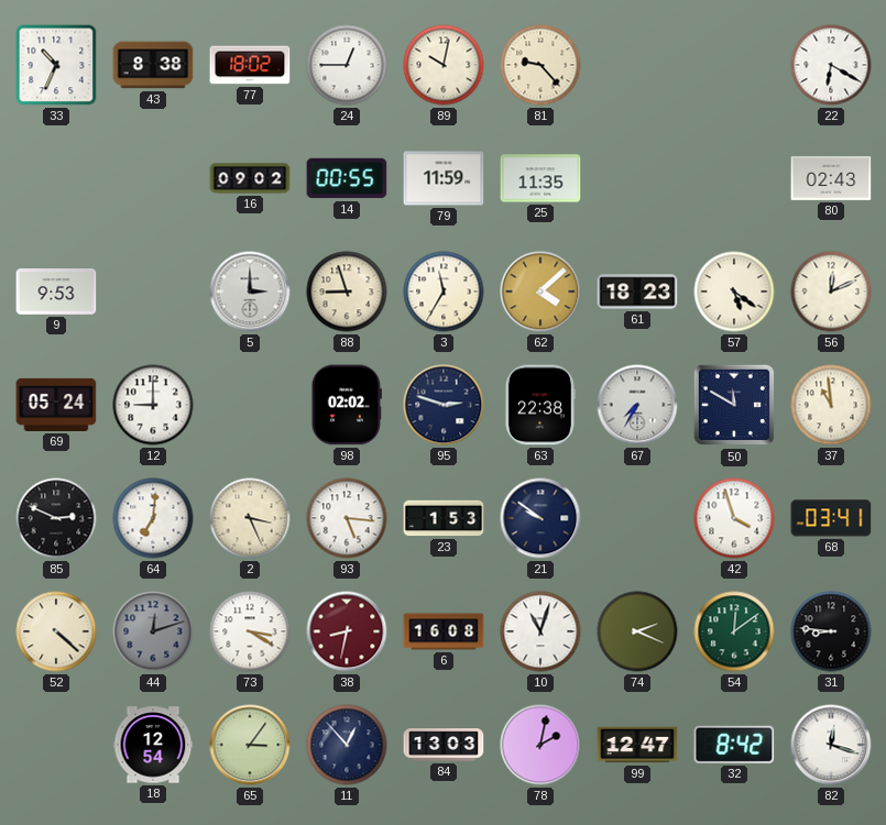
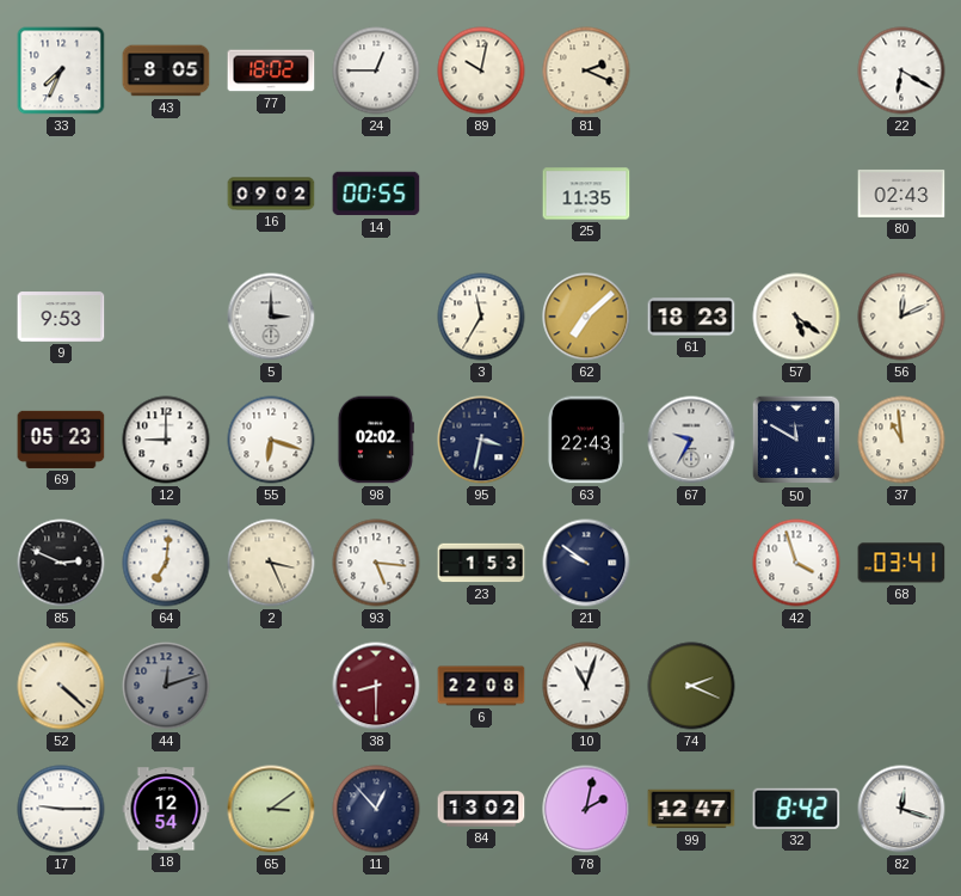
33: 10:34 -> 7:34
43: 8:38 -> 8:05
81: 9:23 -> 2:19
79: 11:59 -> none
88: 8:57 -> none
62: 4:08 -> 7:08
69: 05:24 -> 05:23
55: none -> 6:18
95: 2:48 -> 3:32
63: 22:38 -> 22:43
67: 7:35 -> 9:35
73: 3:20 -> none
38: 8:32 -> 8:30
6: 16:08 -> 22:08
54: 12:09 -> none
31: 8:46 -> none
17: none -> 9:15
65: 3:06 -> 3:09
84: 13:03 -> 13:02
